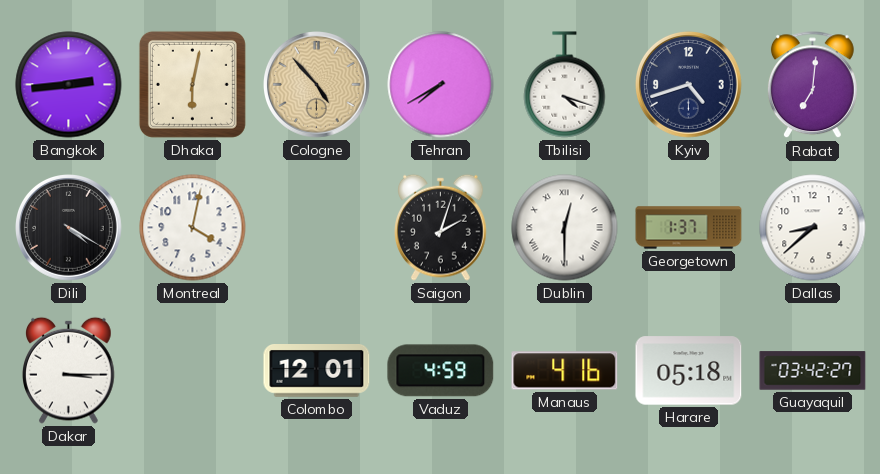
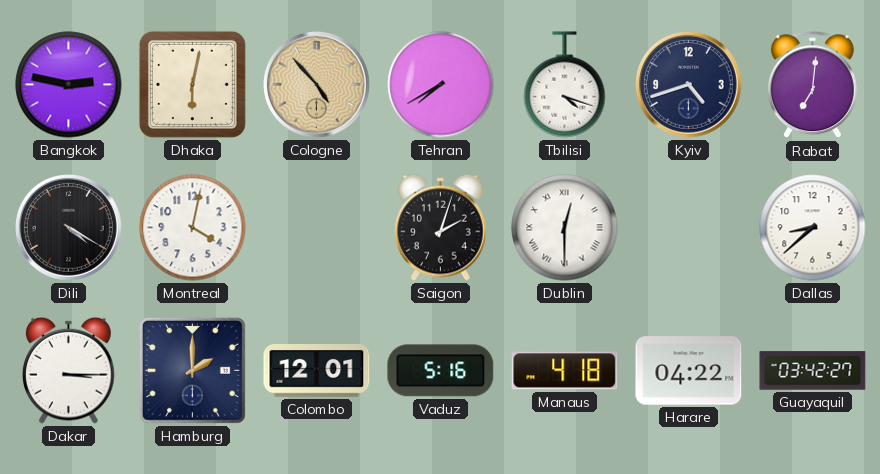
Bangkok: 2:44 -> 2:47
Georgetown: 1:37 -> none
Hamburg: none -> 2:00
Vaduz: 4:59 -> 5:16
Manaus: 4:16 -> 4:18
Harare: 05:18 -> 04:22
